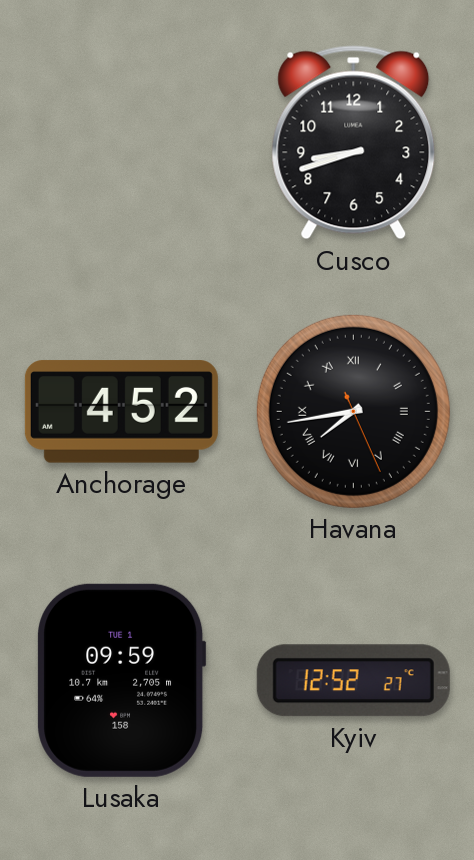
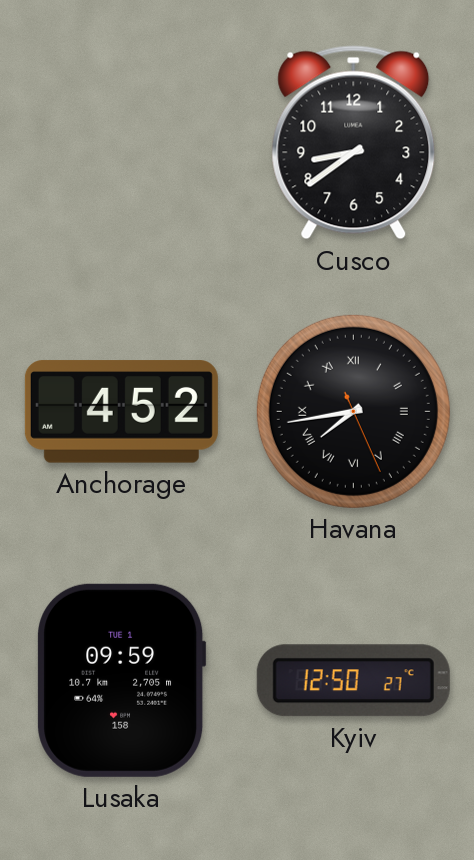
Cusco: 8:42 -> 8:39
Kyiv: 12:52 -> 12:50
